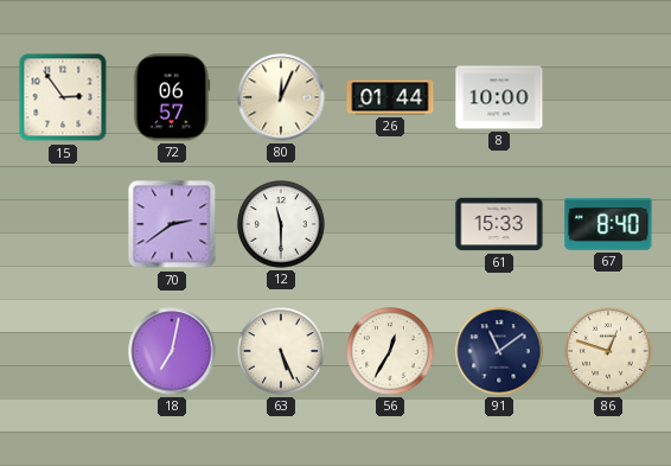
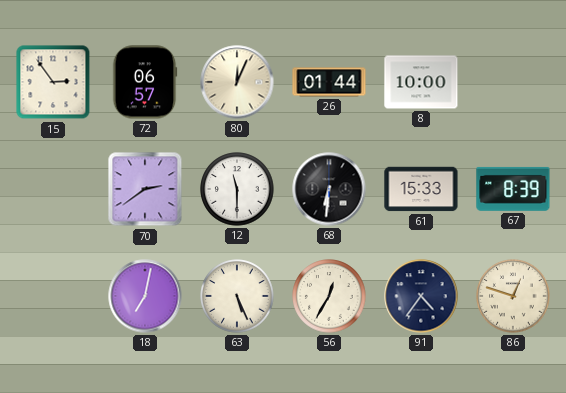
68: none -> 6:31
67: 8:40 -> 8:39
91: 11:09 -> 4:36
